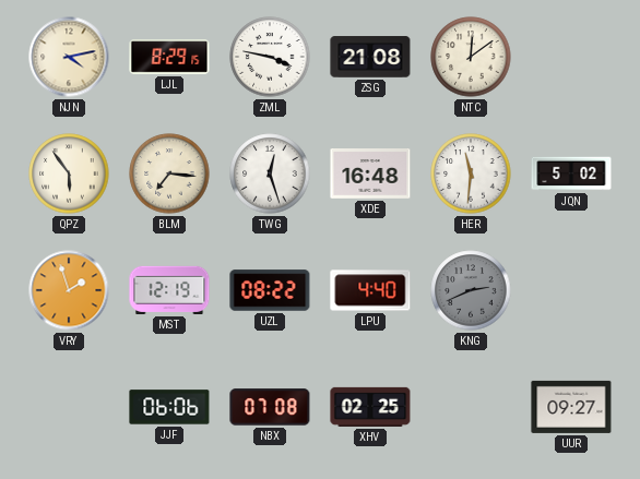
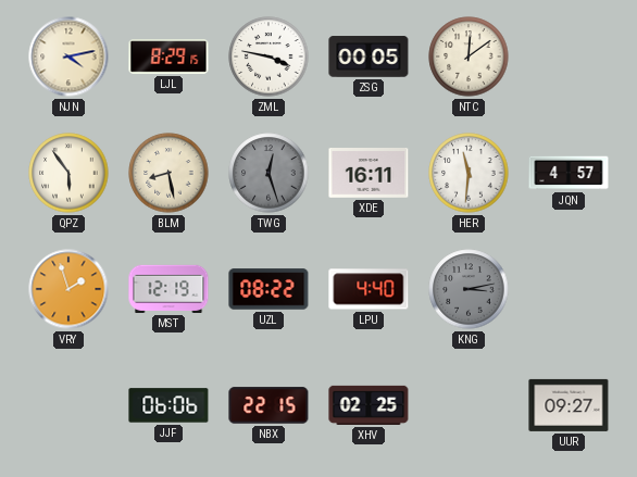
ZSG: 21:08 -> 00:05
BLM: 7:16 -> 8:28
TWG dial: white -> grey
XDE: 16:48 -> 16:11
JQN: 5:02 -> 4:57
KNG: 2:41 -> 3:13
NBX: 07:08 -> 22:15
